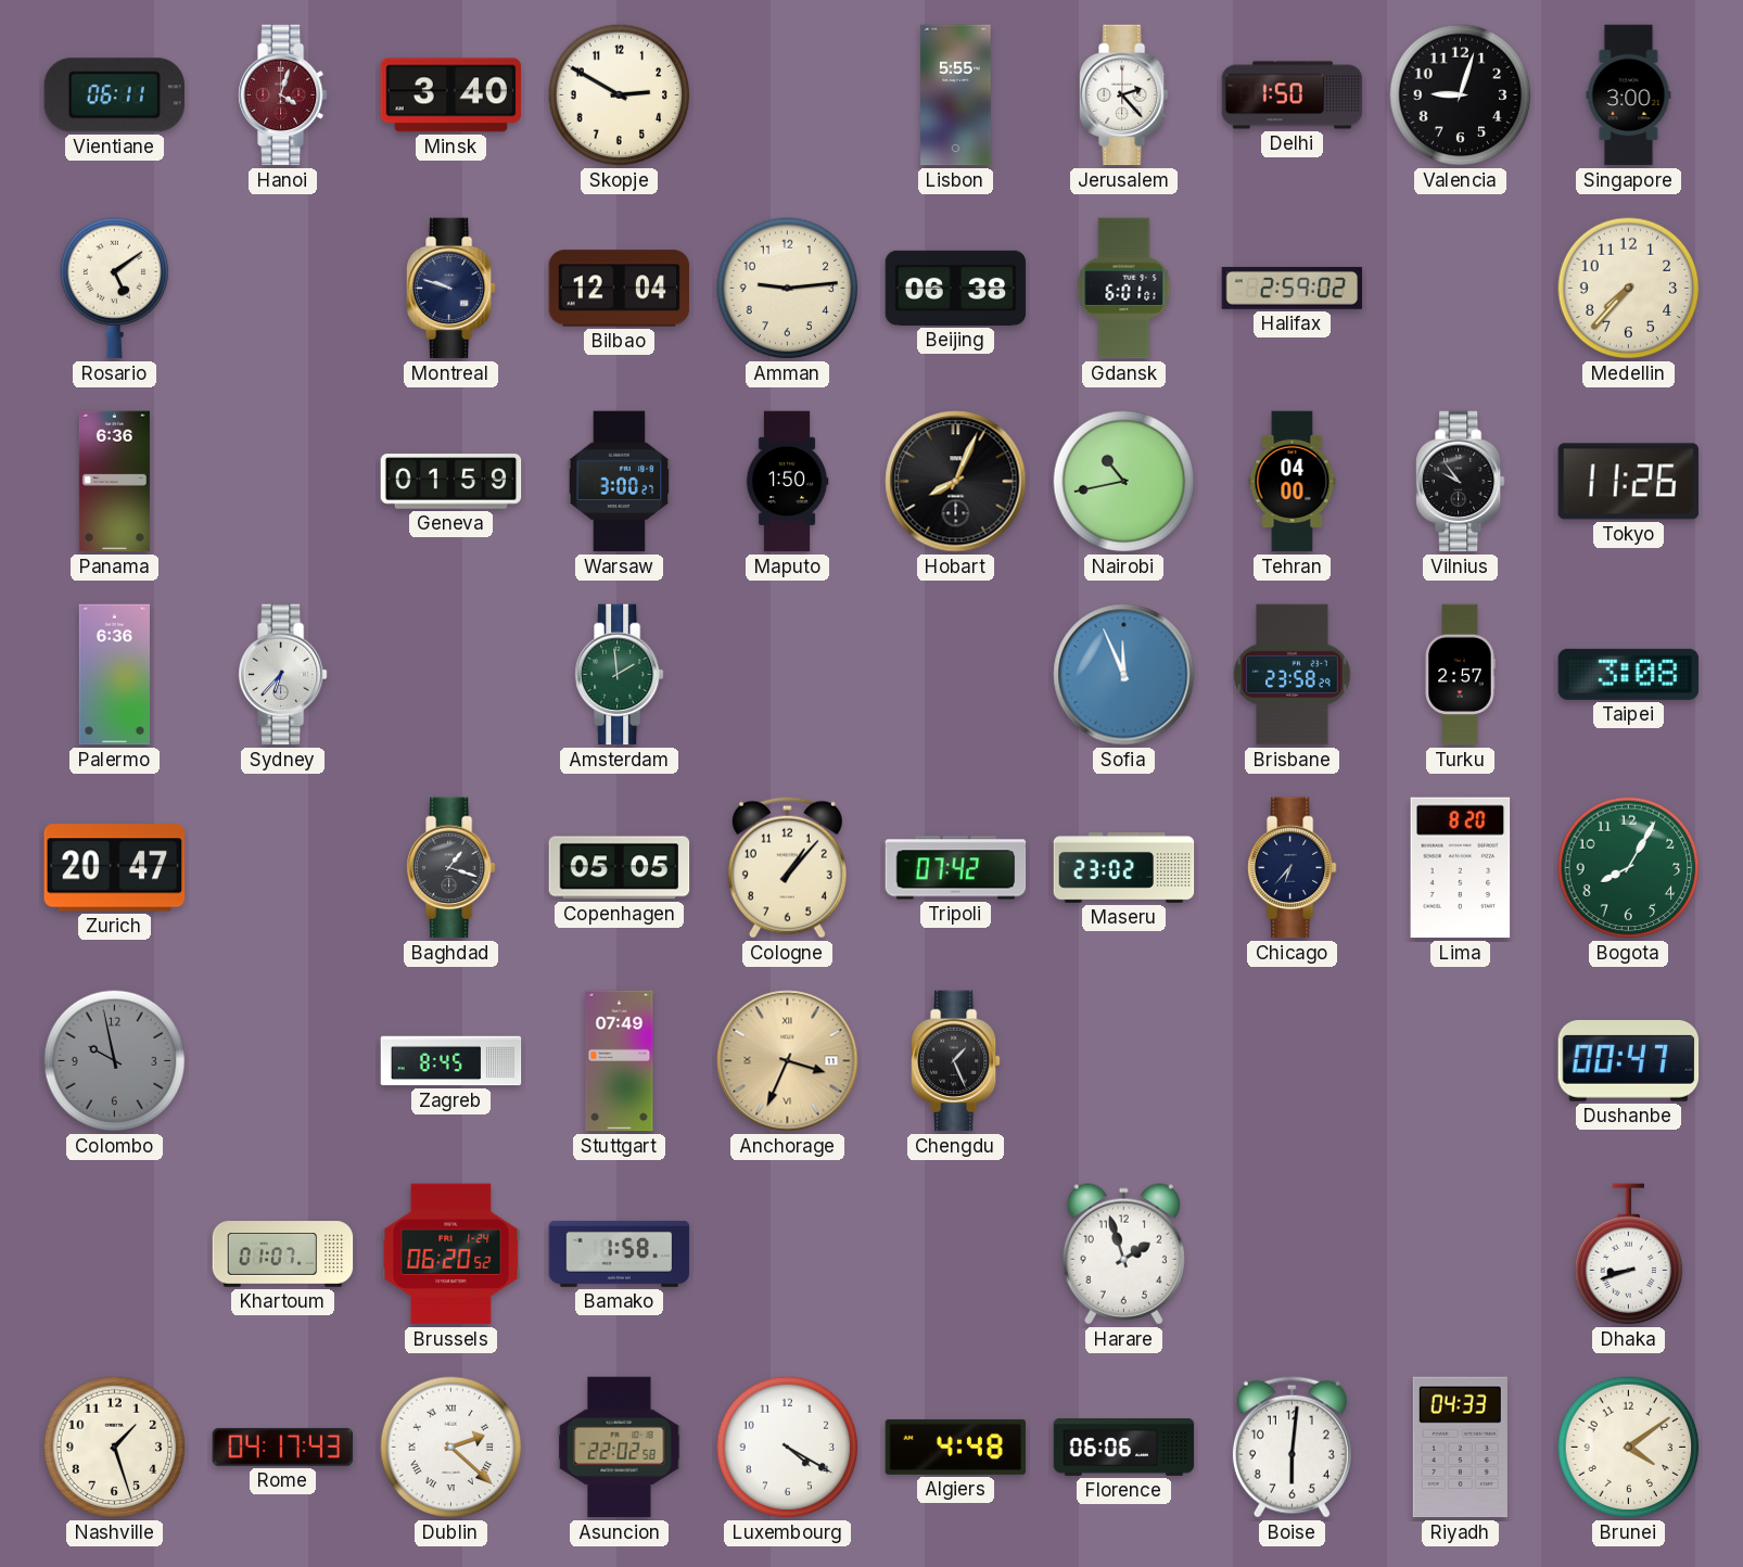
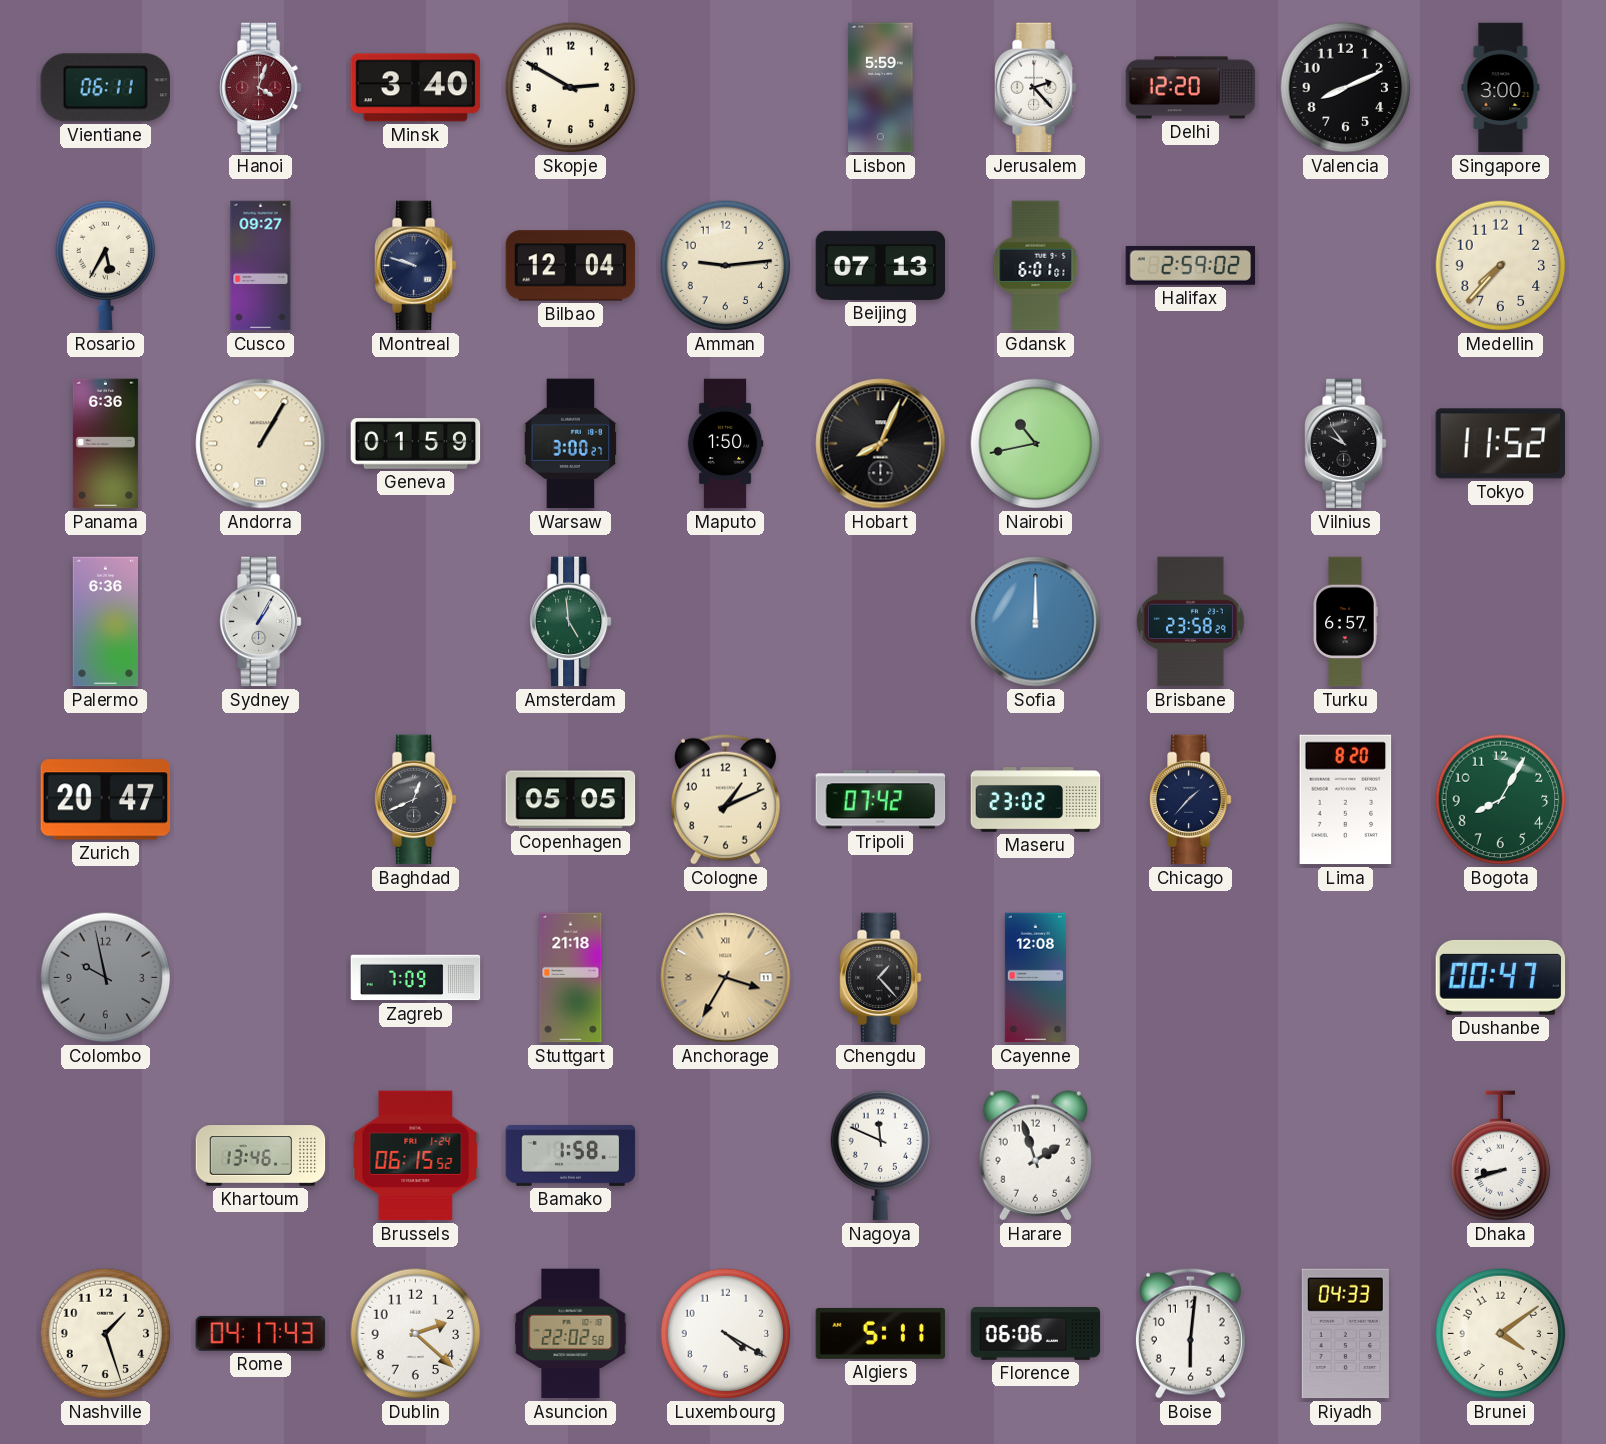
Lisbon: 5:55 -> 5:59
Delhi: 1:50 -> 12:20
Valencia: 9:03 -> 8:11
Rosario: 5:09 -> 5:35
Cusco: none -> 09:27
Beijing: 06:38 -> 07:13
Andorra: none -> 1:05
Tehran: 04:00 -> none
Tokyo: 11:26 -> 11:52
Sydney: 6:37 -> 1:05
Amsterdam: 1:59 -> 4:59
Sofia: 11:56 -> 12:00
Turku: 2:57 -> 6:57
Taipei: 3:08 -> none
Baghdad: 1:18 -> 12:41
Cologne: 1:07 -> 1:11
Chicago: 6:37 -> 1:37
Zagreb: 8:45 -> 7:09
Stuttgart: 07:49 -> 21:18
Anchorage: 3:34 -> 3:35
Chengdu: 1:26 -> 1:23
Cayenne: none -> 12:08
Khartoum: 01:07 -> 13:46
Brussels: 06:20 -> 06:15
Nagoya: none -> 11:49
Dublin numerals: Roman -> Arabic
Algiers: 4:48 -> 5:11
